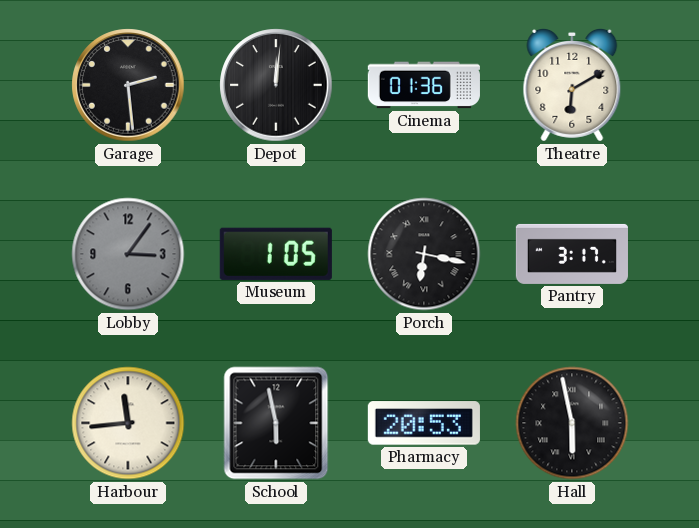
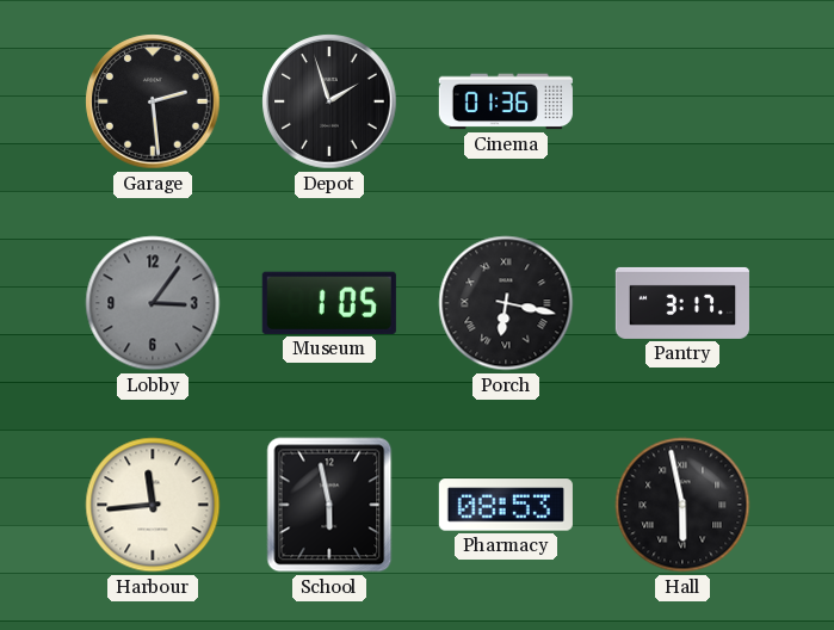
Depot: 12:01 -> 1:57
Theatre: 6:10 -> none
Pharmacy: 20:53 -> 08:53
